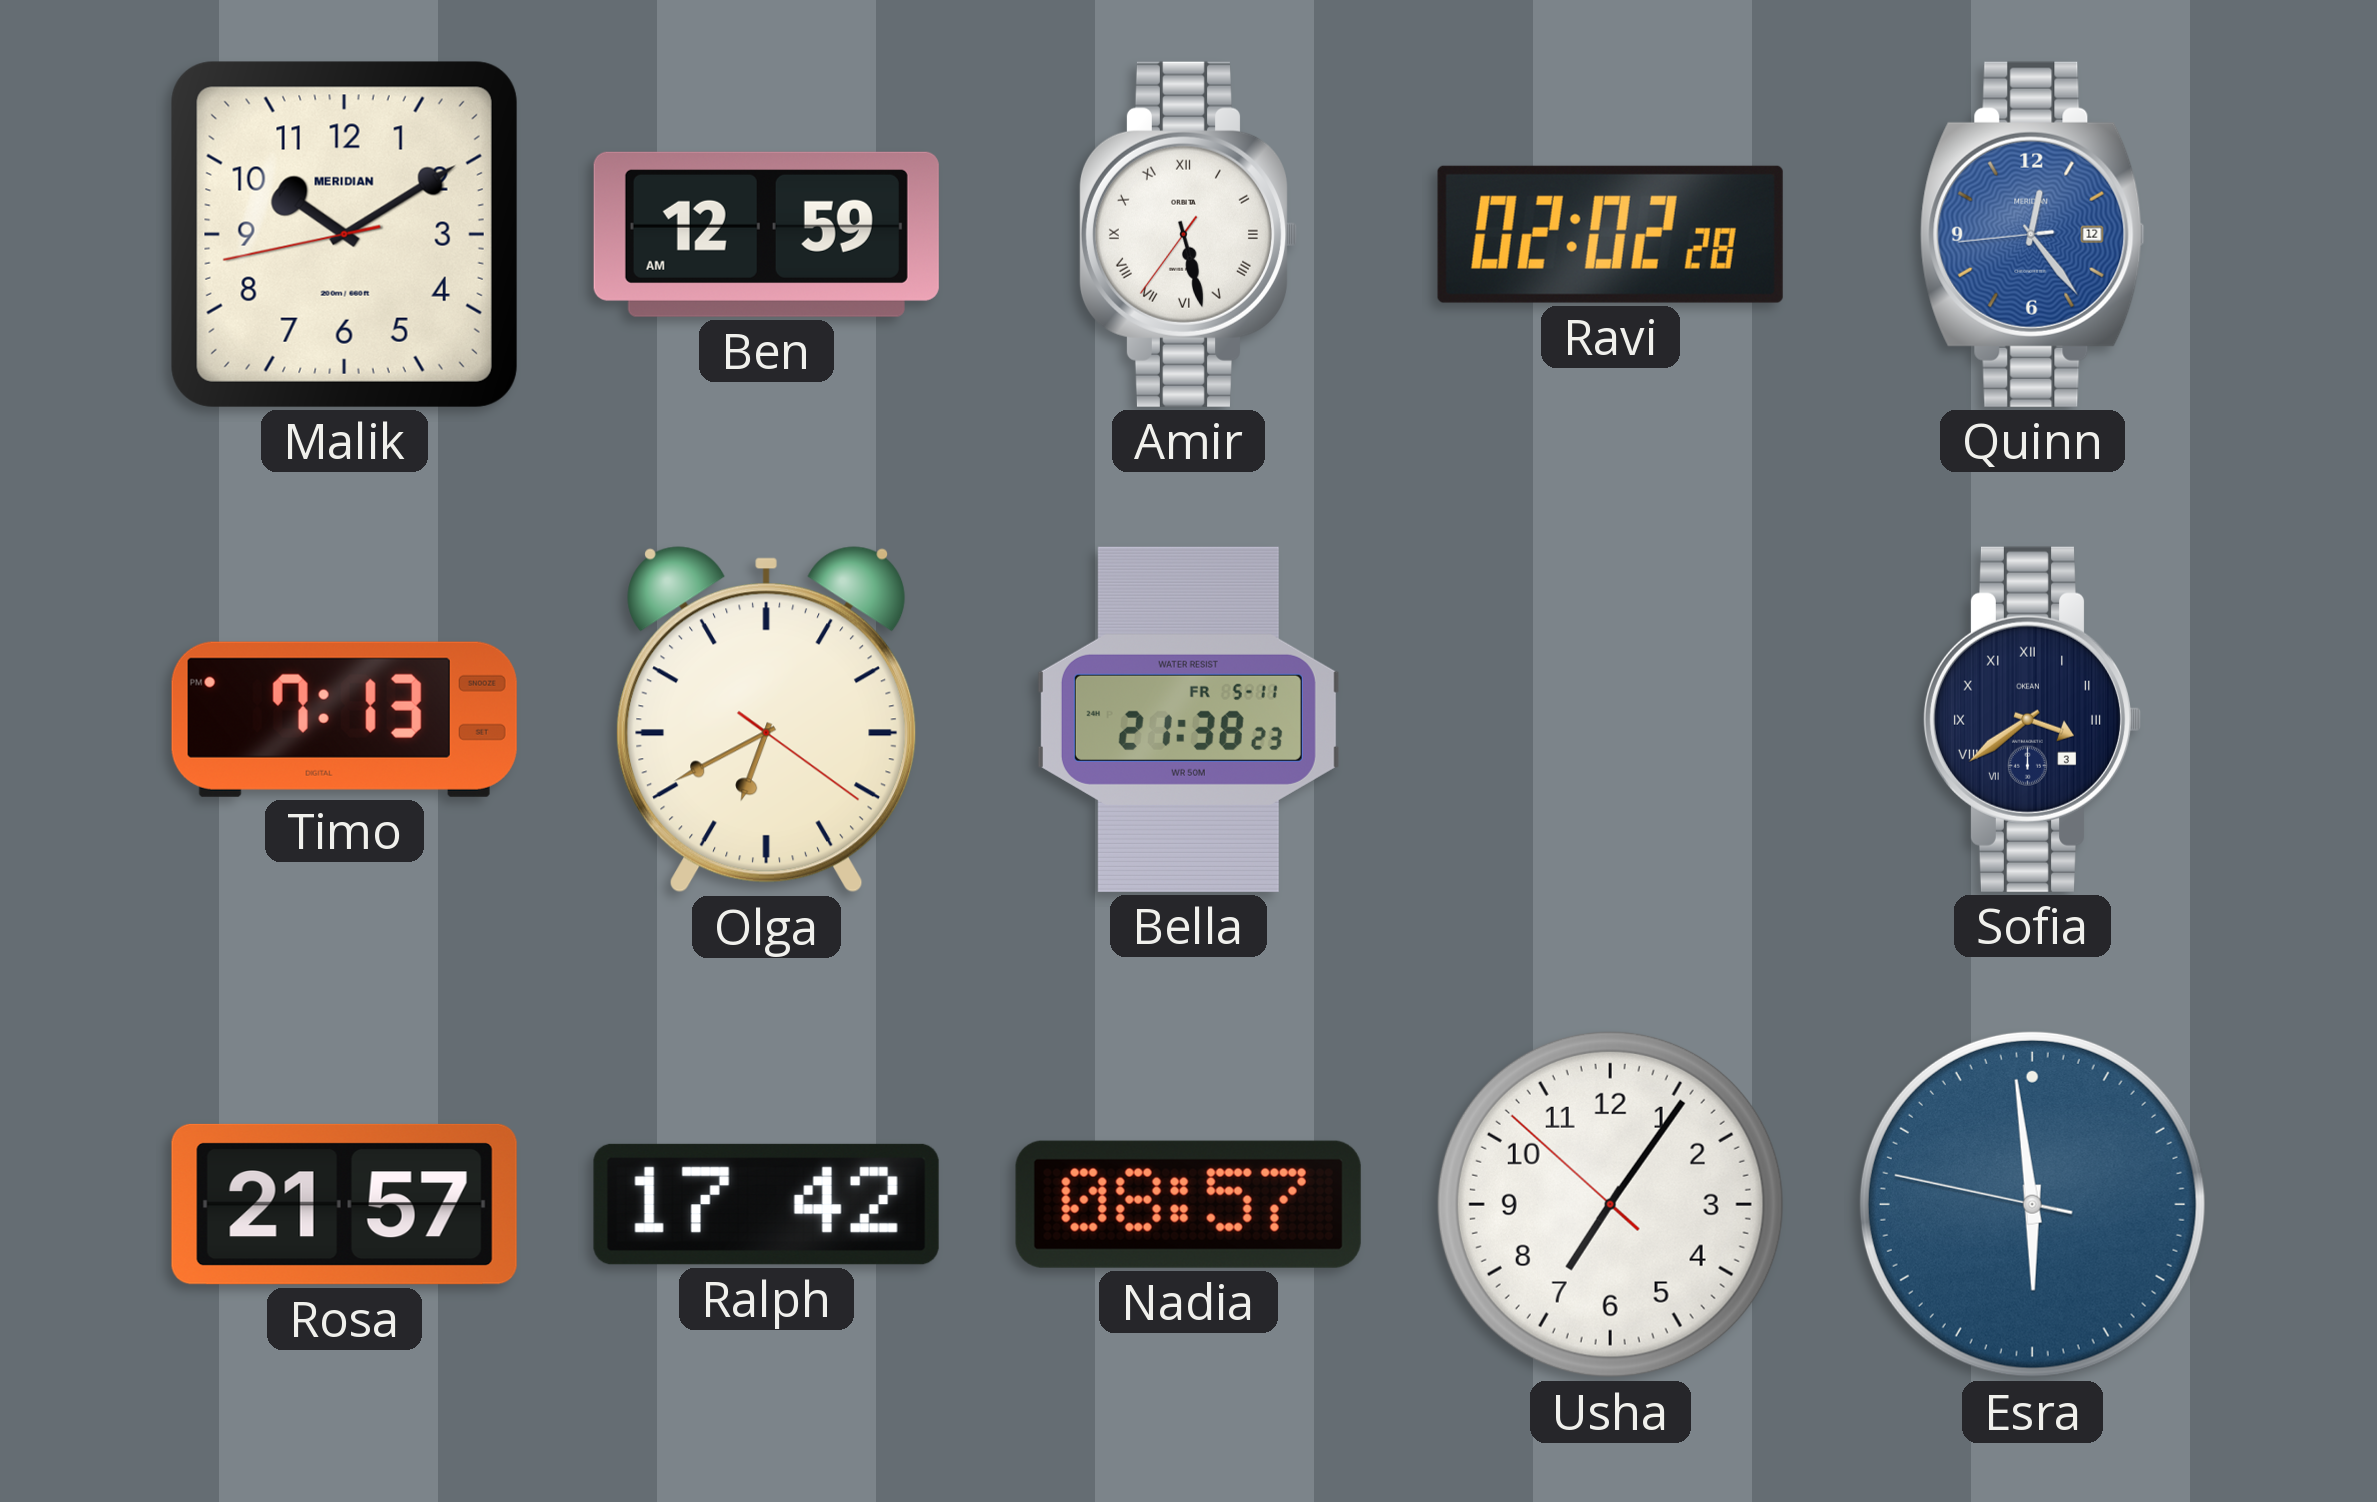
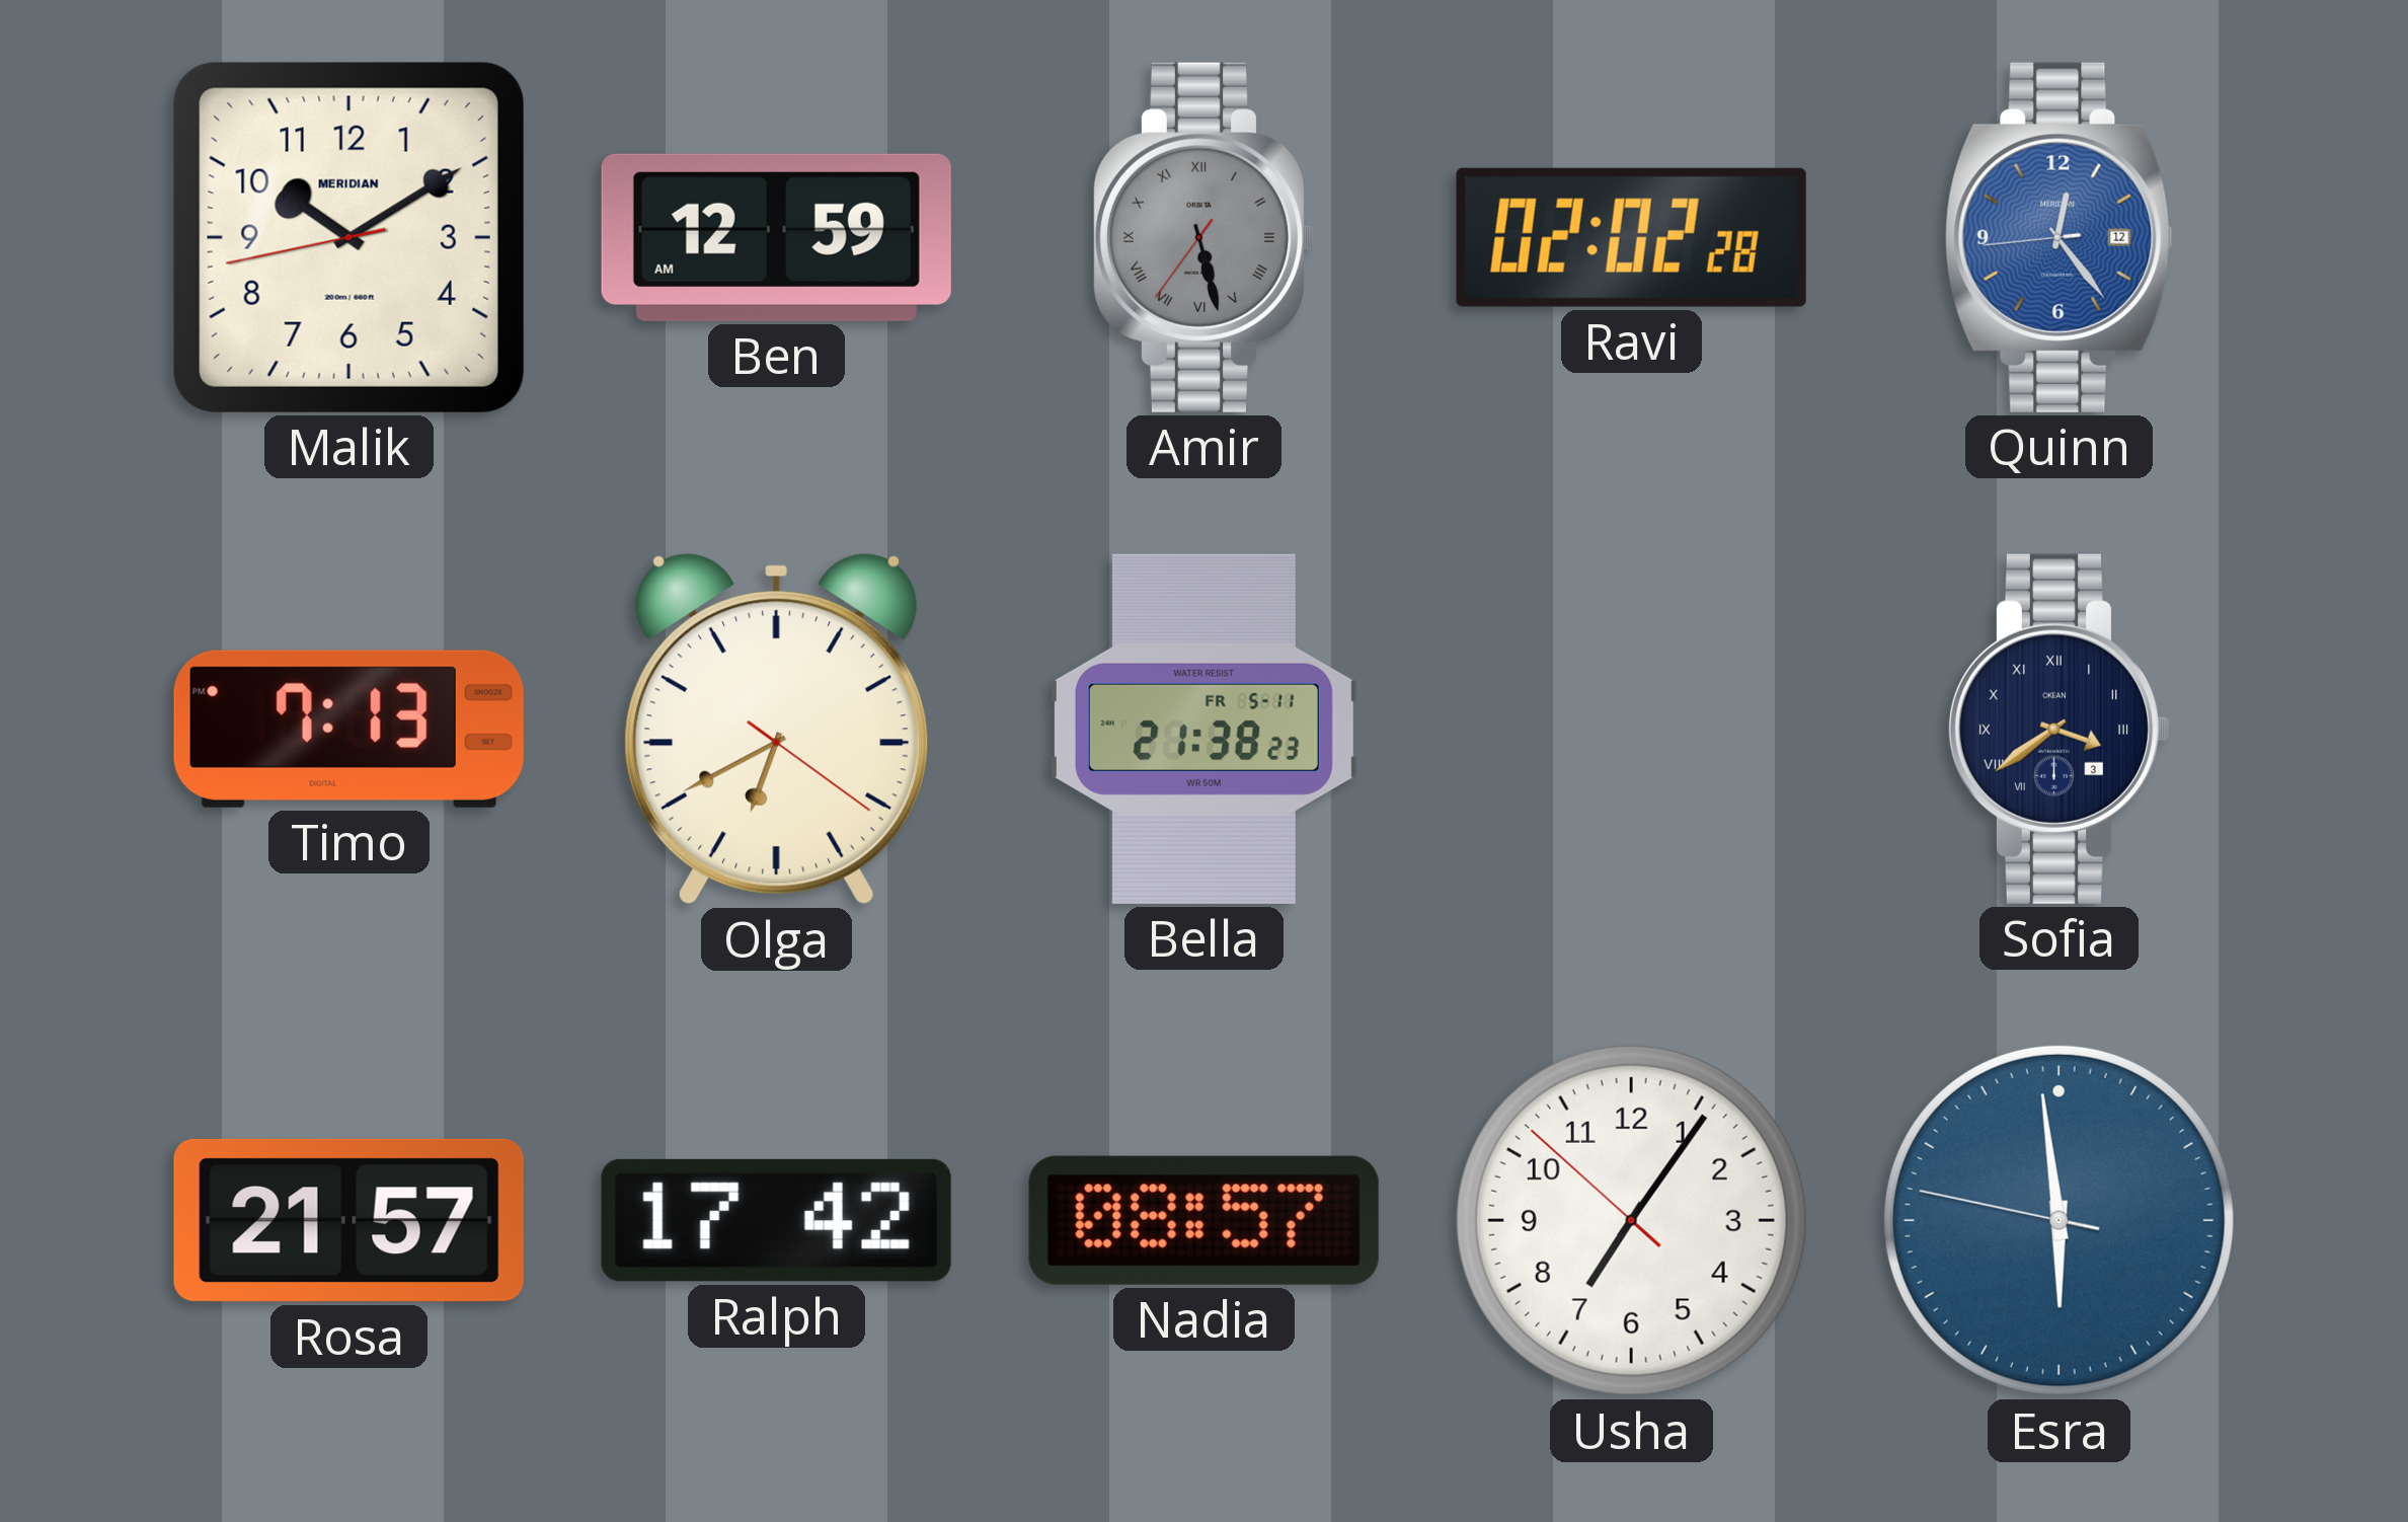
Amir dial: white -> grey
